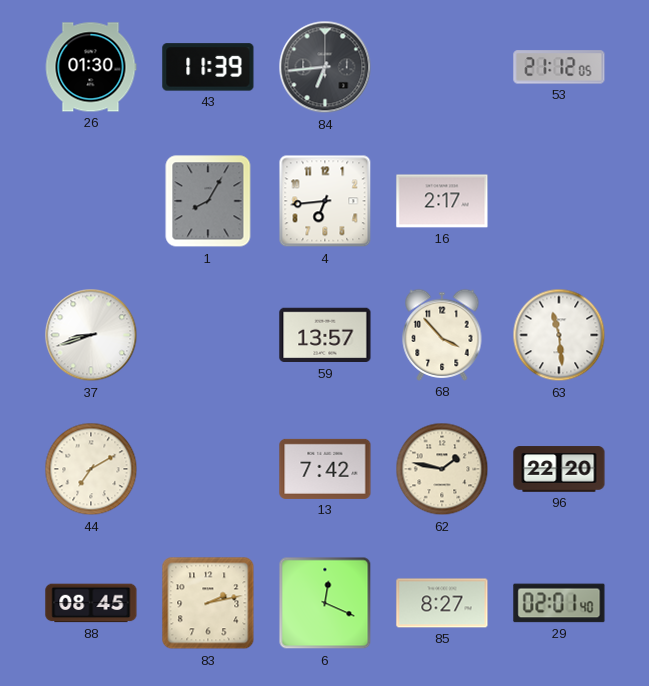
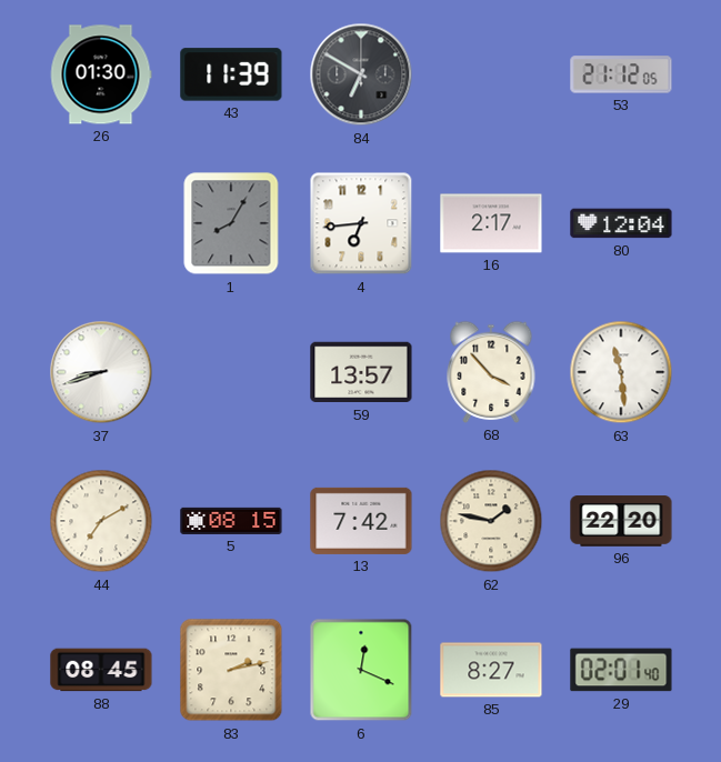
84: 6:44 -> 6:50
80: none -> 12:04
5: none -> 08:15
